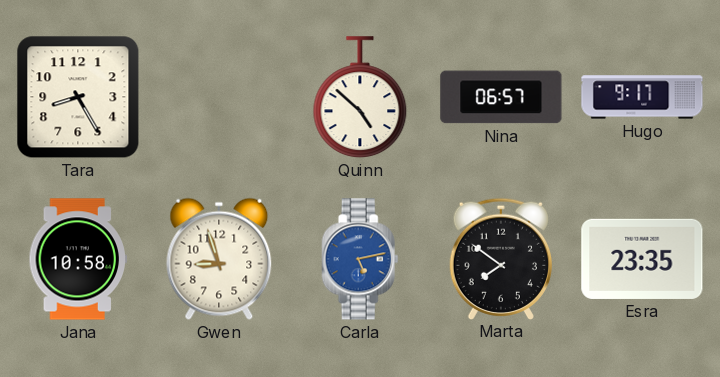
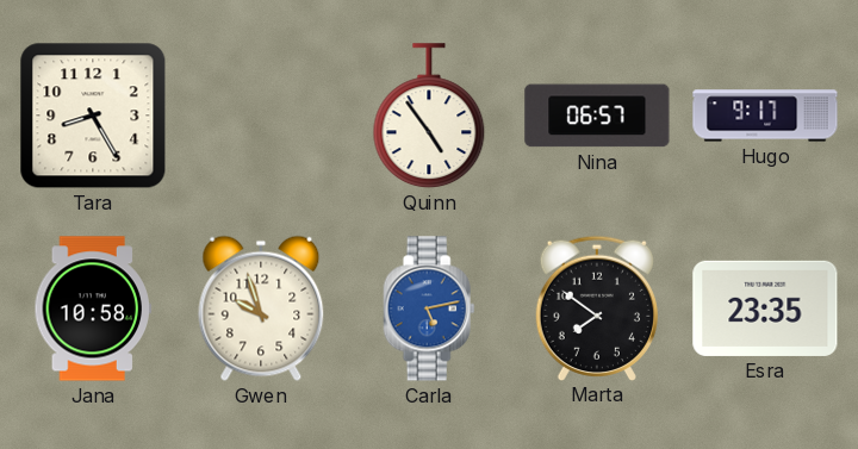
Quinn: 4:52 -> 4:54
Gwen: 8:57 -> 9:57
